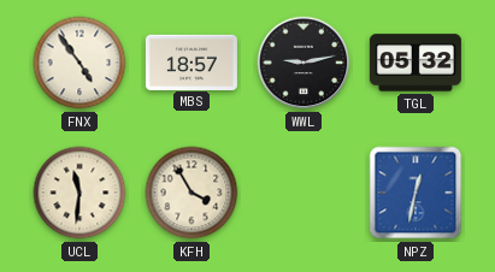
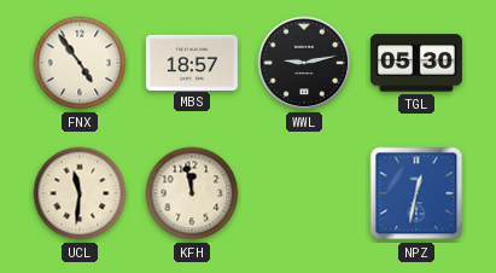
TGL: 05:32 -> 05:30
KFH: 3:55 -> 11:58
